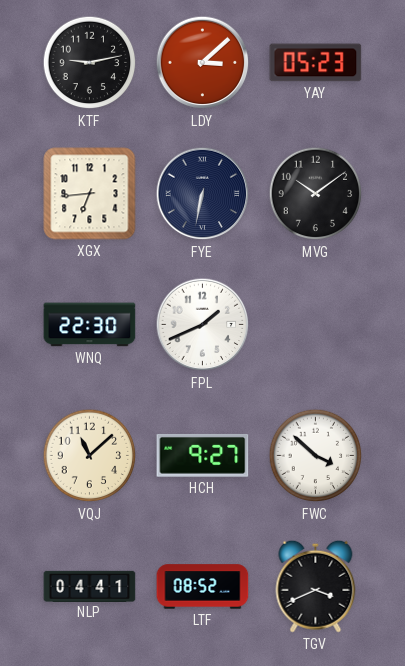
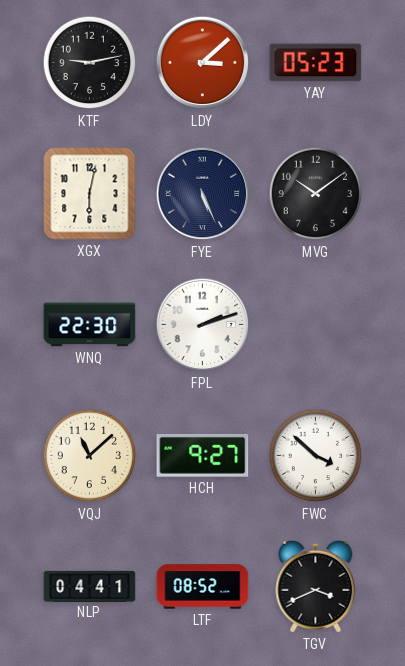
XGX: 6:44 -> 6:02
FYE: 6:32 -> 5:26
FPL: 1:41 -> 2:12
